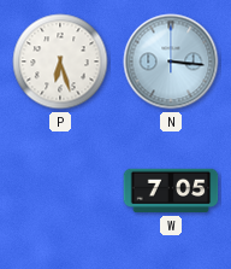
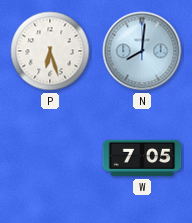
N: 3:16 -> 8:01
